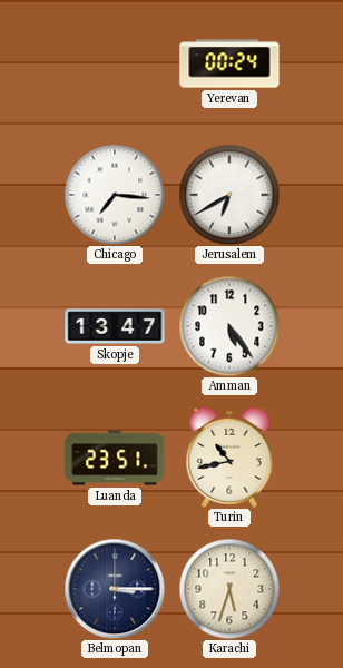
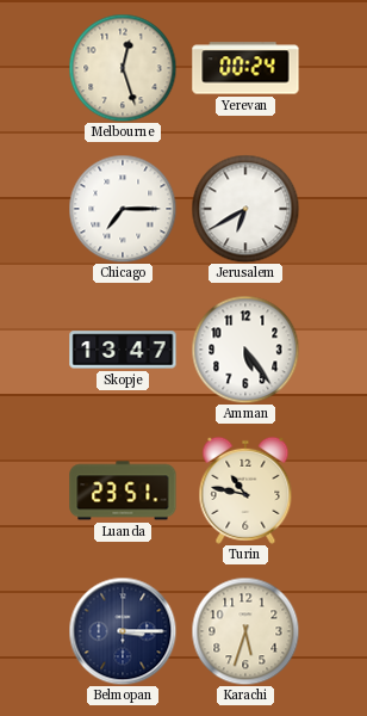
Melbourne: none -> 12:27
Chicago: 7:16 -> 7:15
Turin: 10:43 -> 10:47
